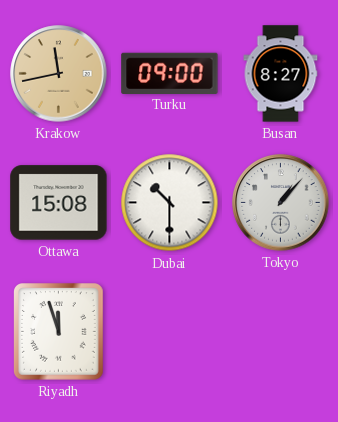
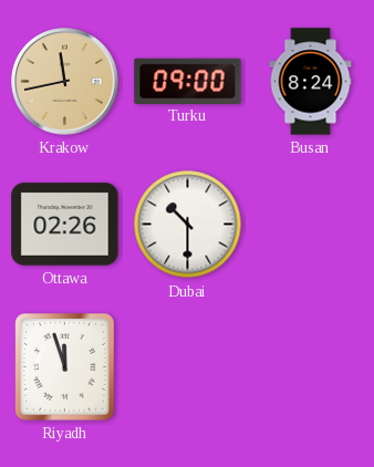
Busan: 8:27 -> 8:24
Ottawa: 15:08 -> 02:26
Tokyo: 1:07 -> none
